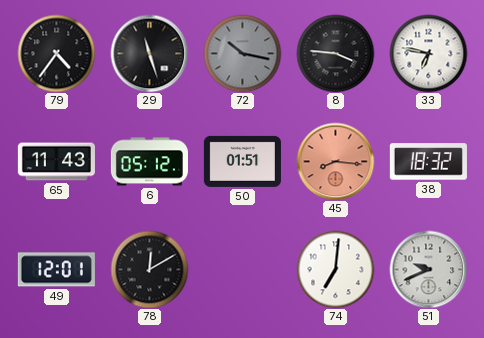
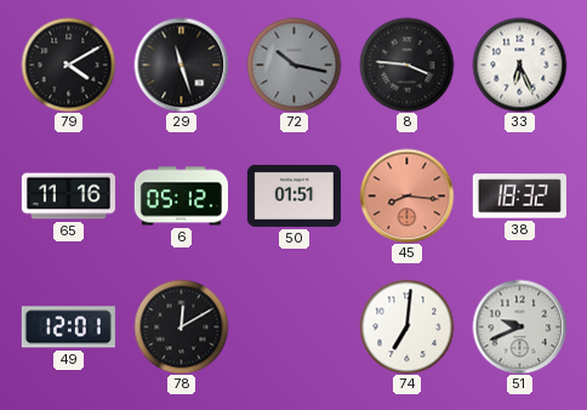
79: 4:36 -> 4:10
33: 6:47 -> 6:26
65: 11:43 -> 11:16
